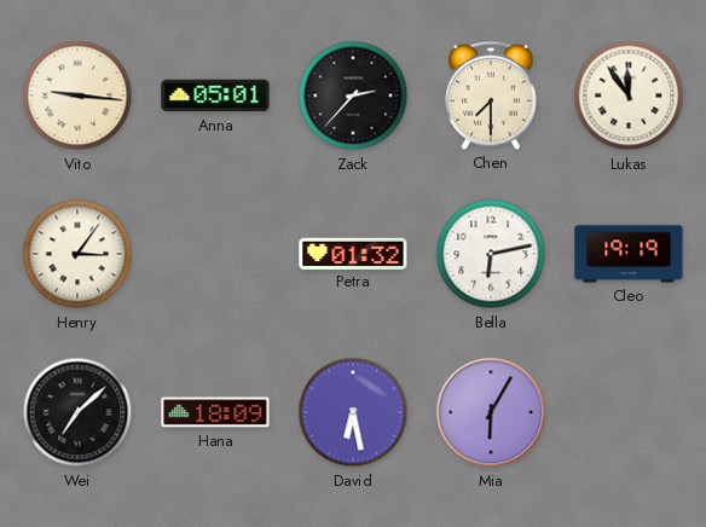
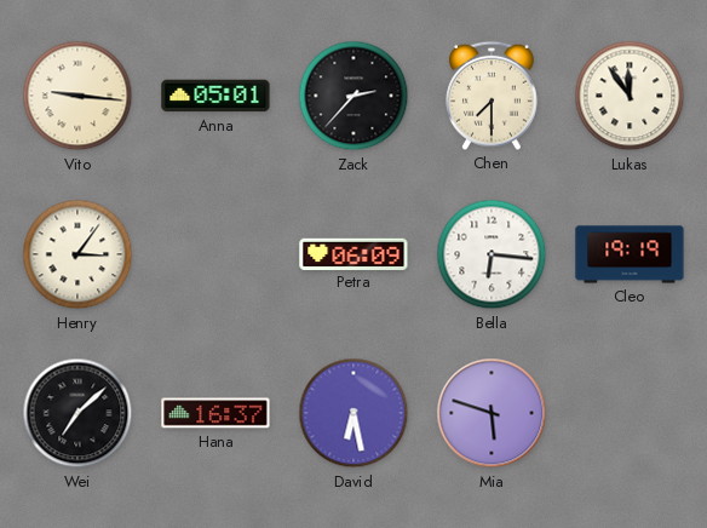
Petra: 01:32 -> 06:09
Bella: 6:13 -> 6:16
Hana: 18:09 -> 16:37
Mia: 6:05 -> 5:48
